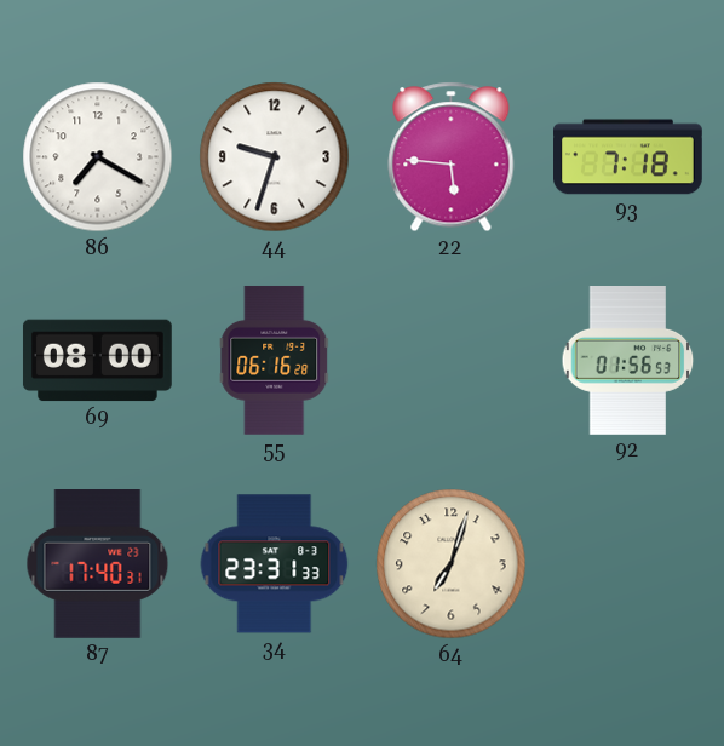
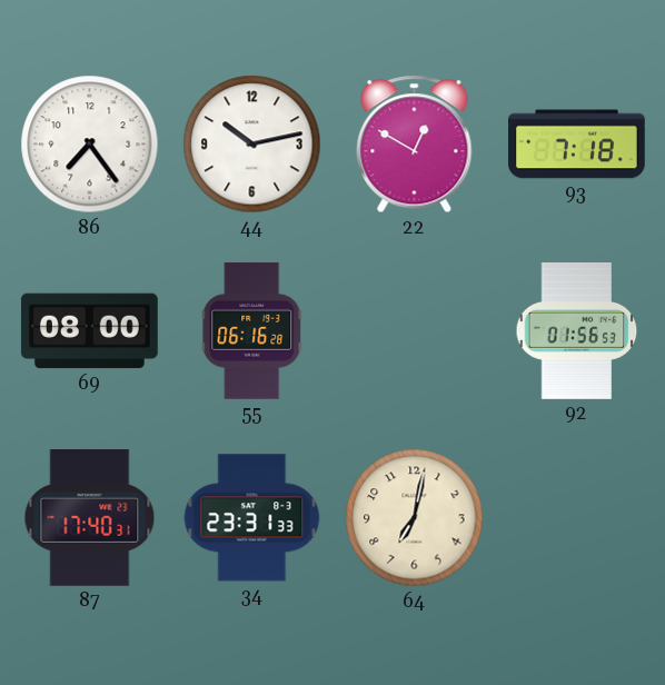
86: 7:20 -> 7:24
44: 9:33 -> 10:13
22: 5:46 -> 12:50
64: 7:03 -> 7:02
